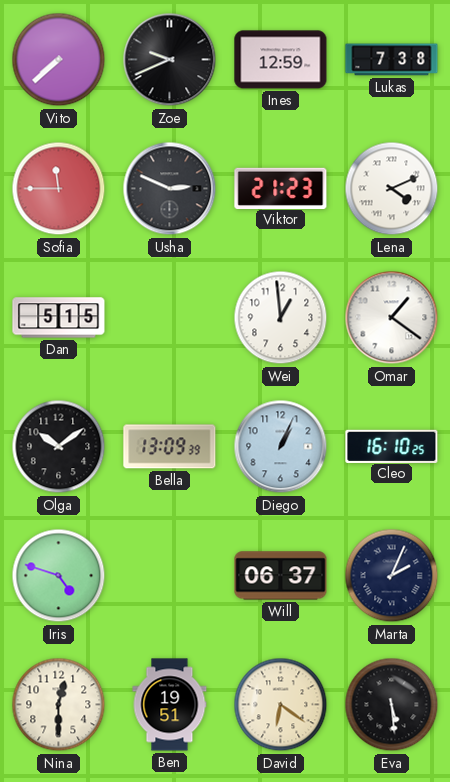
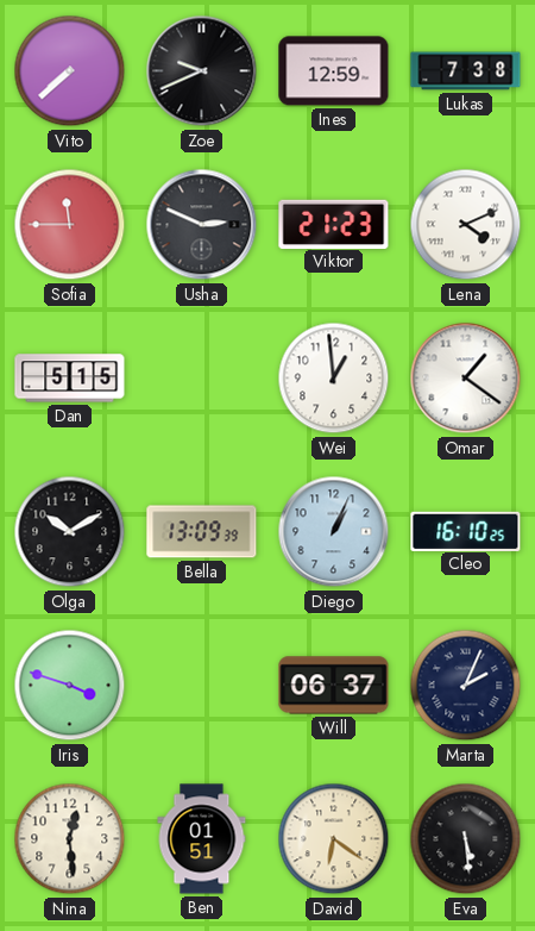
Olga: 10:09 -> 10:10
Iris: 4:48 -> 3:48
Nina: 12:30 -> 12:29
Ben: 19:51 -> 01:51
